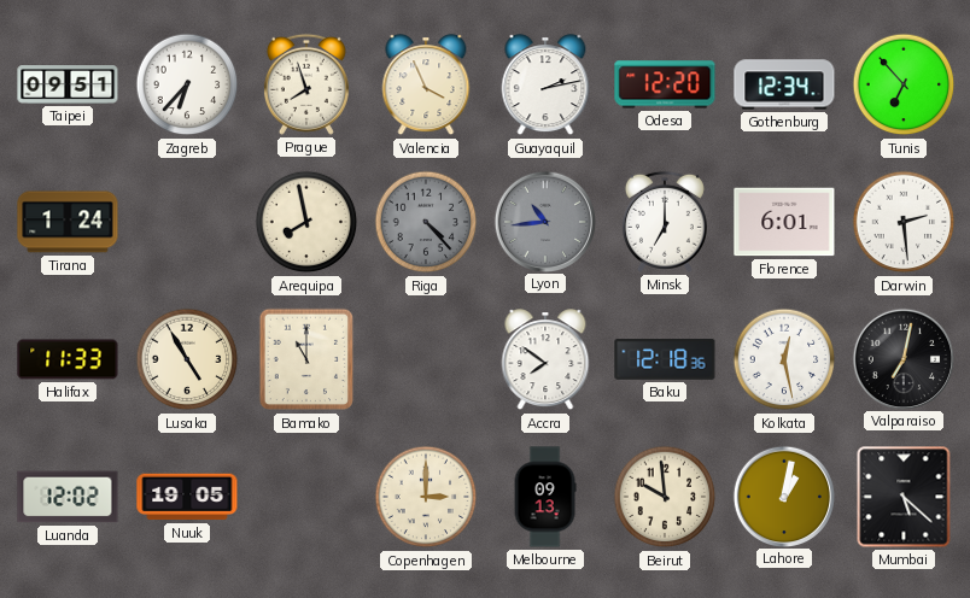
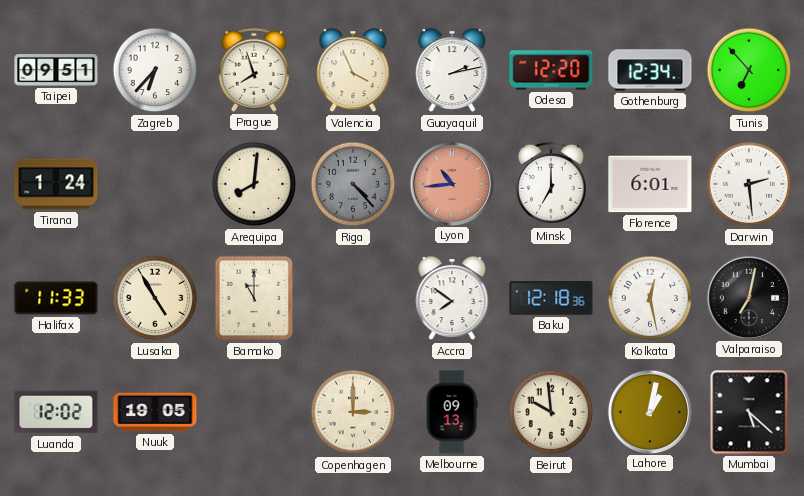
Arequipa: 7:58 -> 8:01
Lyon dial: grey -> salmon
